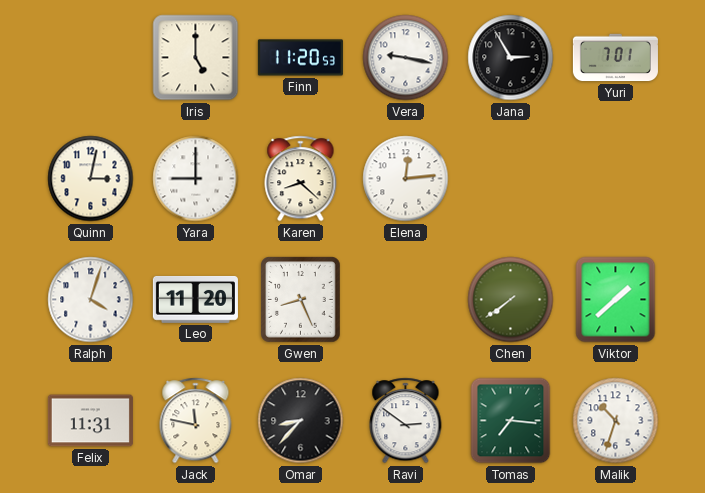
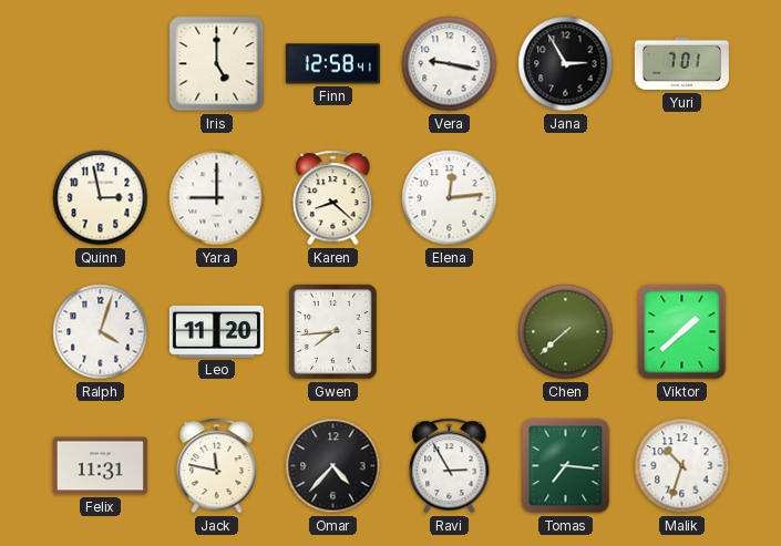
Finn: 11:20 -> 12:58
Quinn: 3:02 -> 2:58
Gwen: 8:26 -> 7:44
Chen: 7:39 -> 7:38
Omar: 8:37 -> 4:37
Ravi: 2:51 -> 2:55
